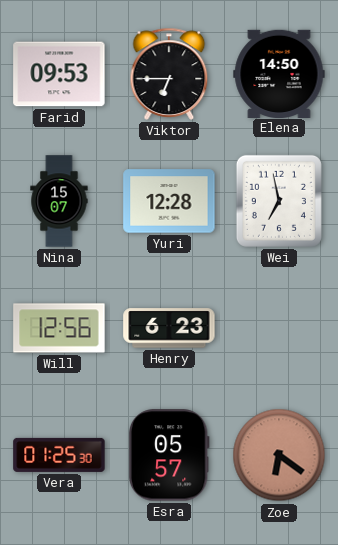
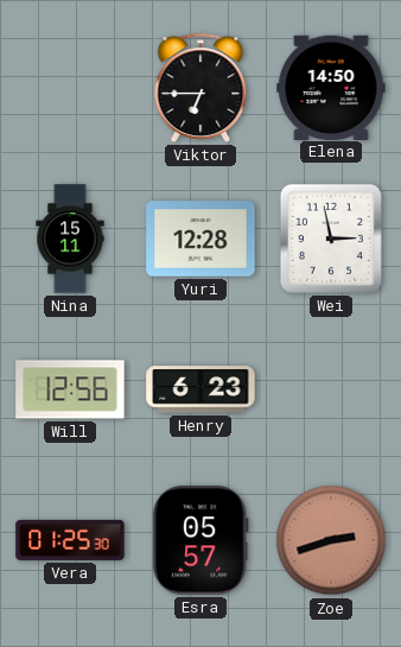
Farid: 09:53 -> none
Nina: 15:07 -> 15:11
Wei: 6:58 -> 2:58
Zoe: 6:21 -> 2:42
